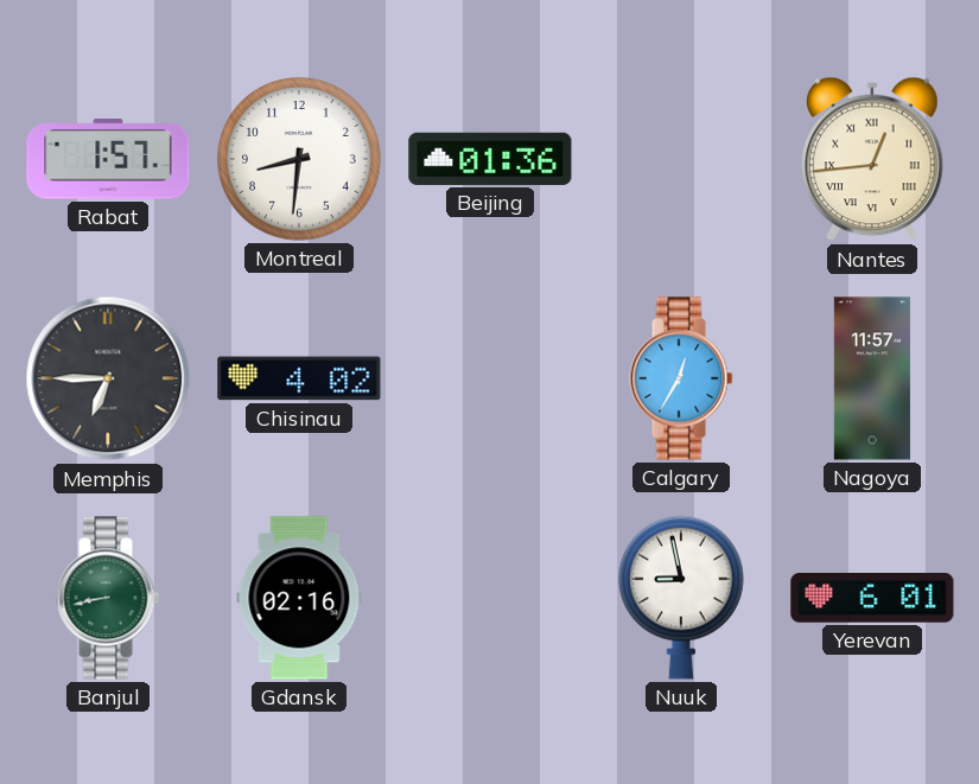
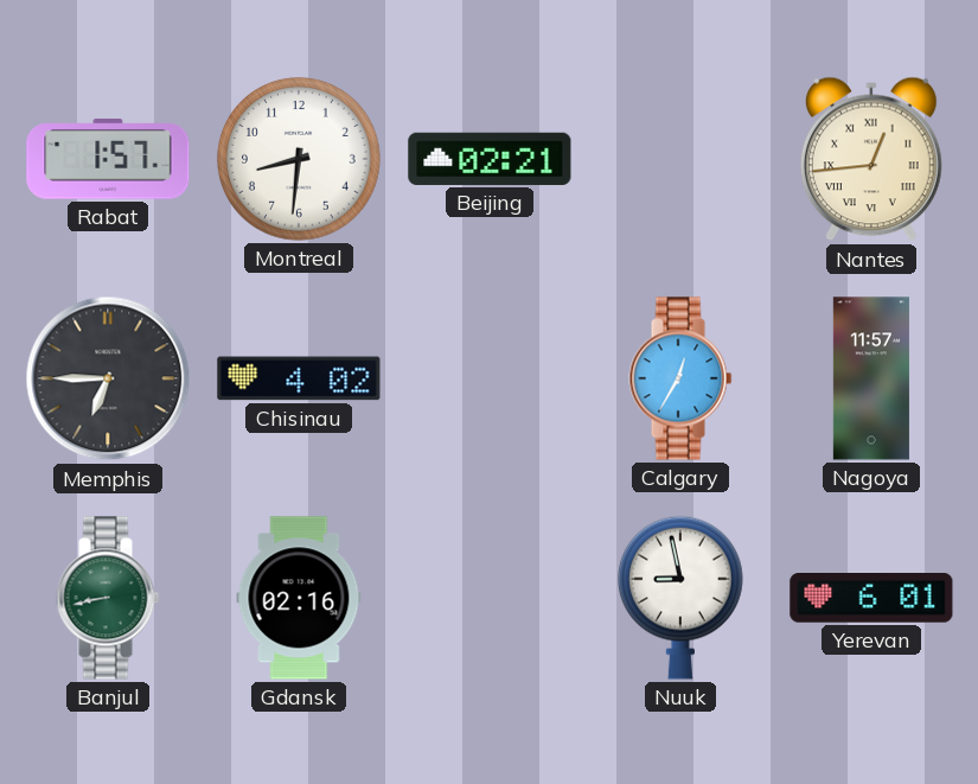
Beijing: 01:36 -> 02:21
